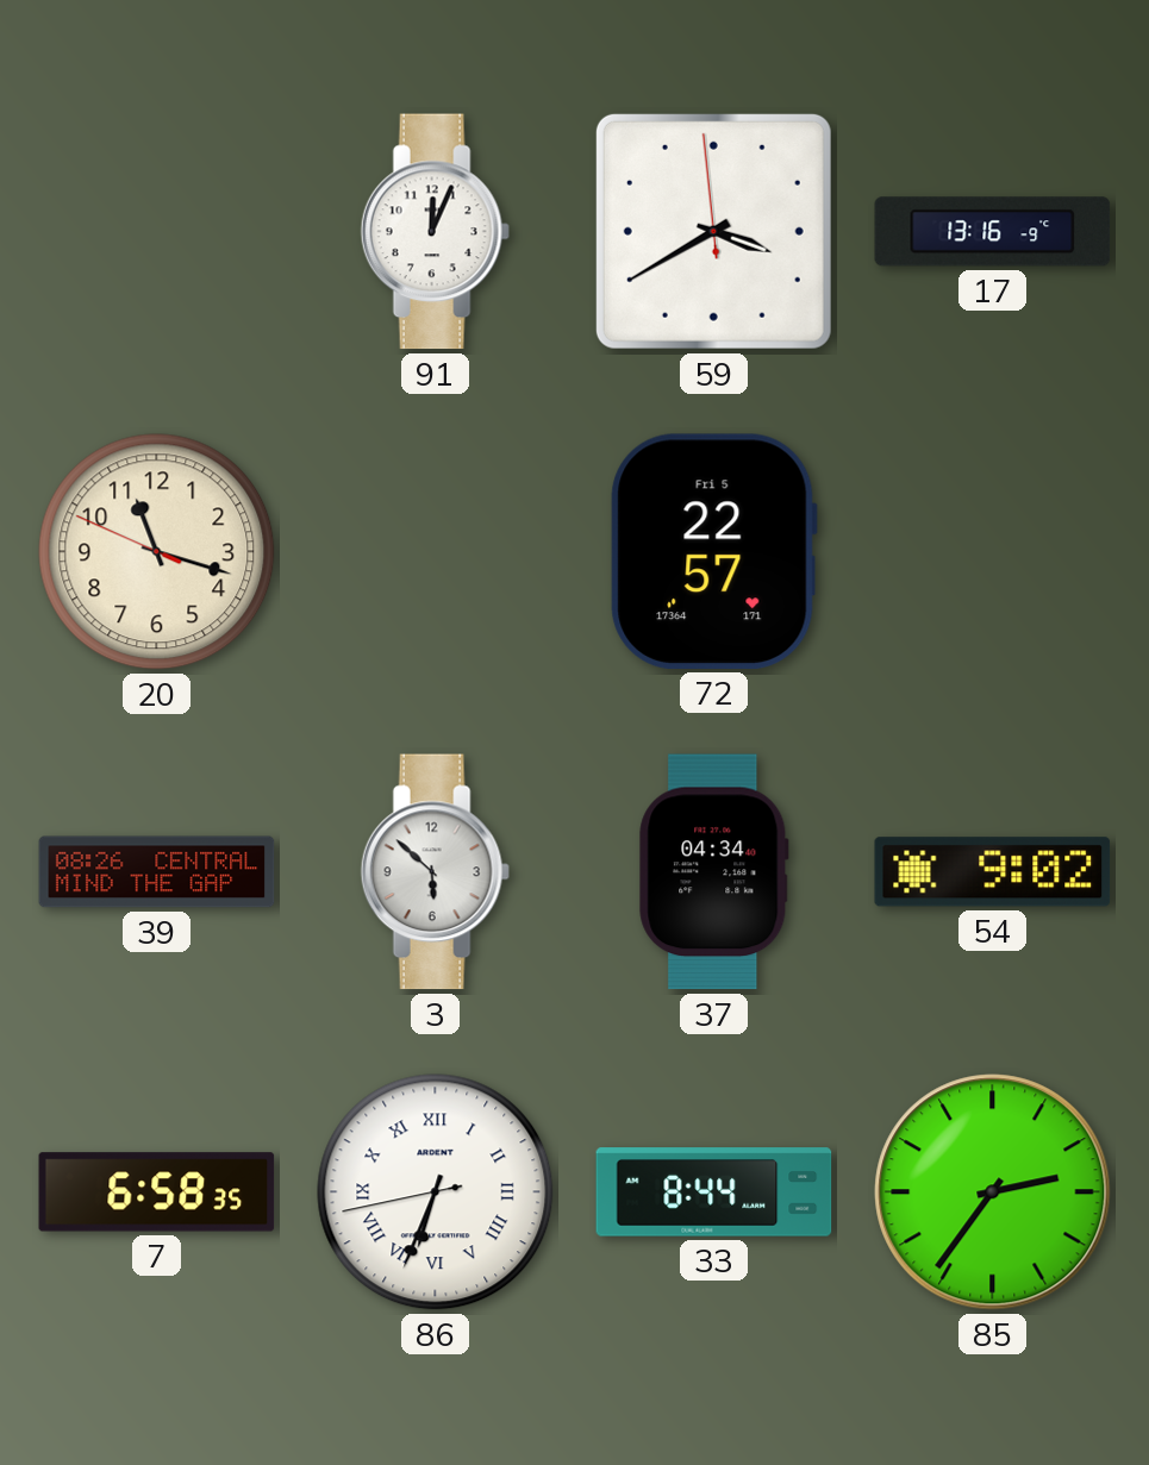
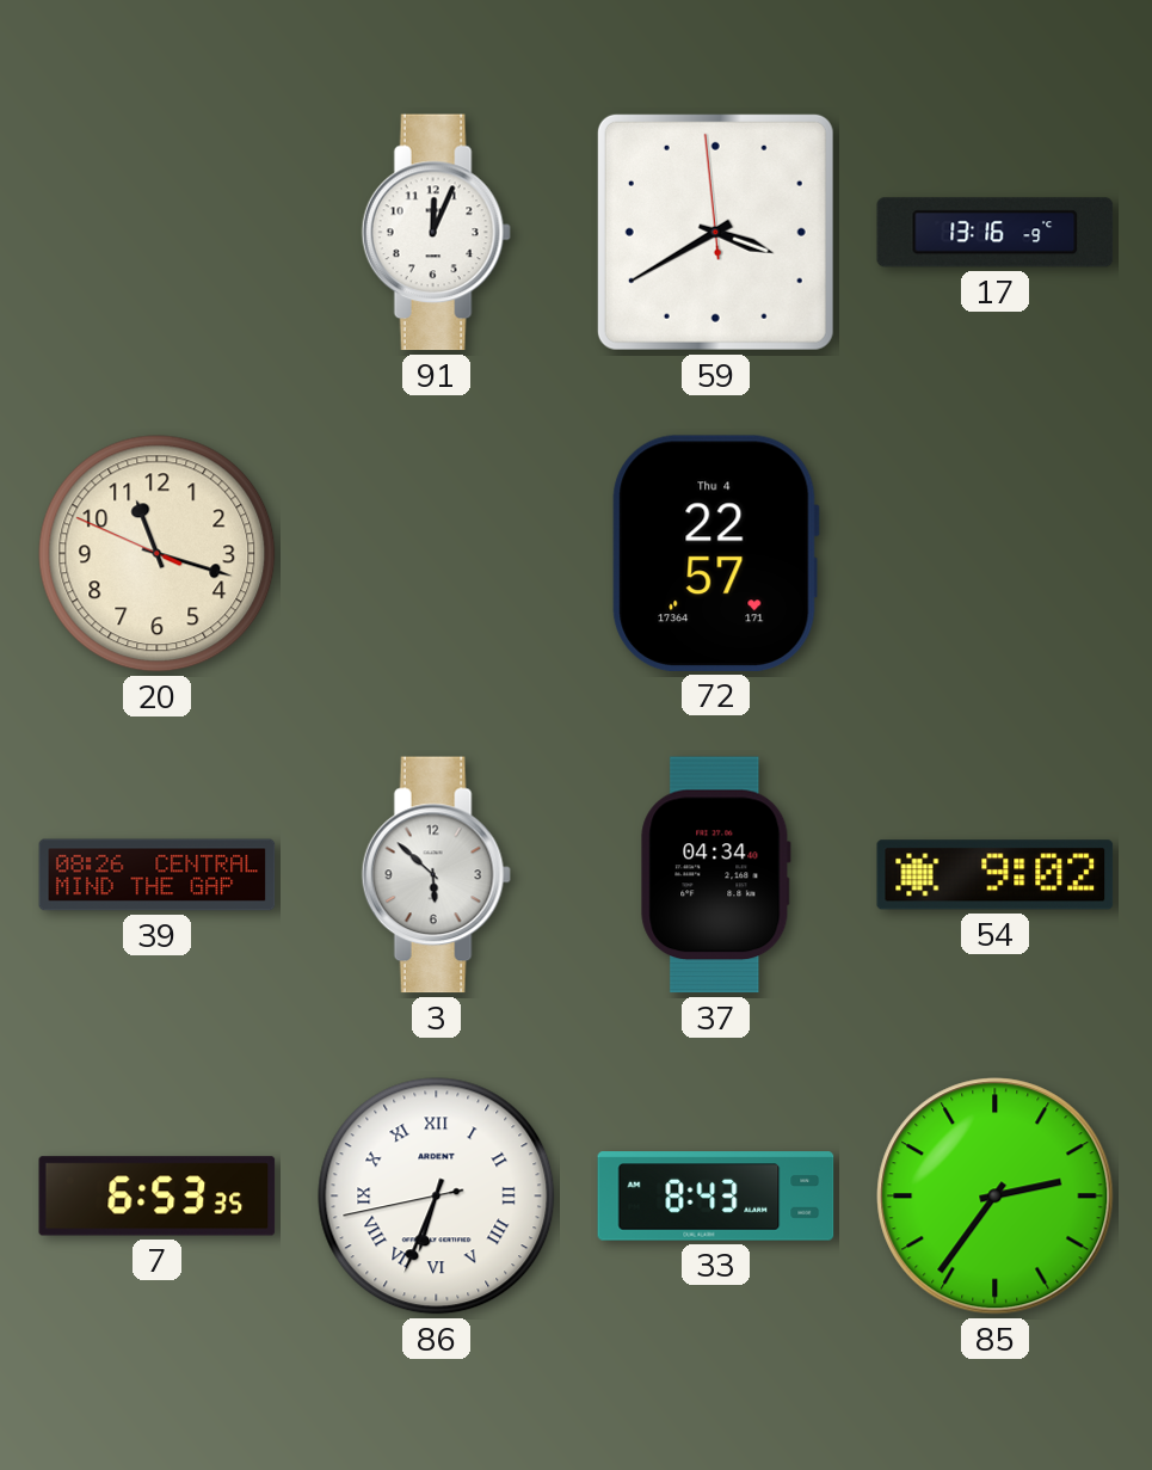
72 date: Fri 5 -> Thu 4
7: 6:58 -> 6:53
33: 8:44 -> 8:43
